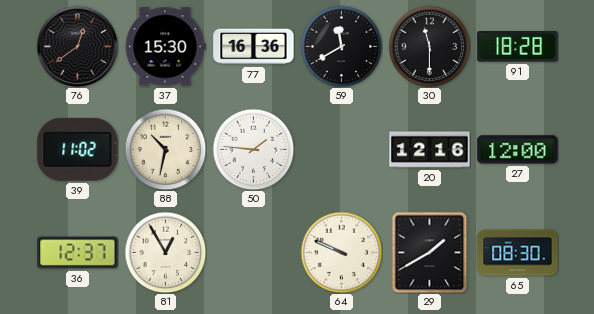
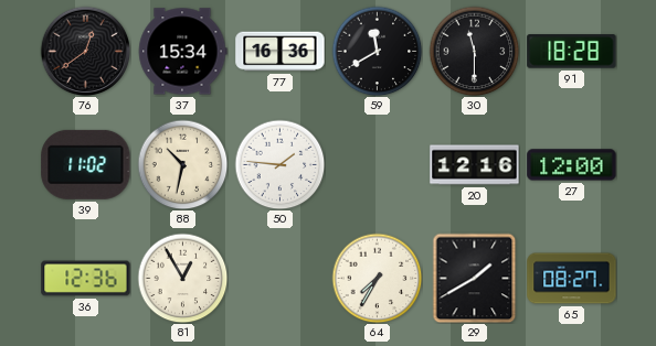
37: 15:30 -> 15:34
36: 12:37 -> 12:36
64: 9:49 -> 7:35
65: 08:30 -> 08:27
